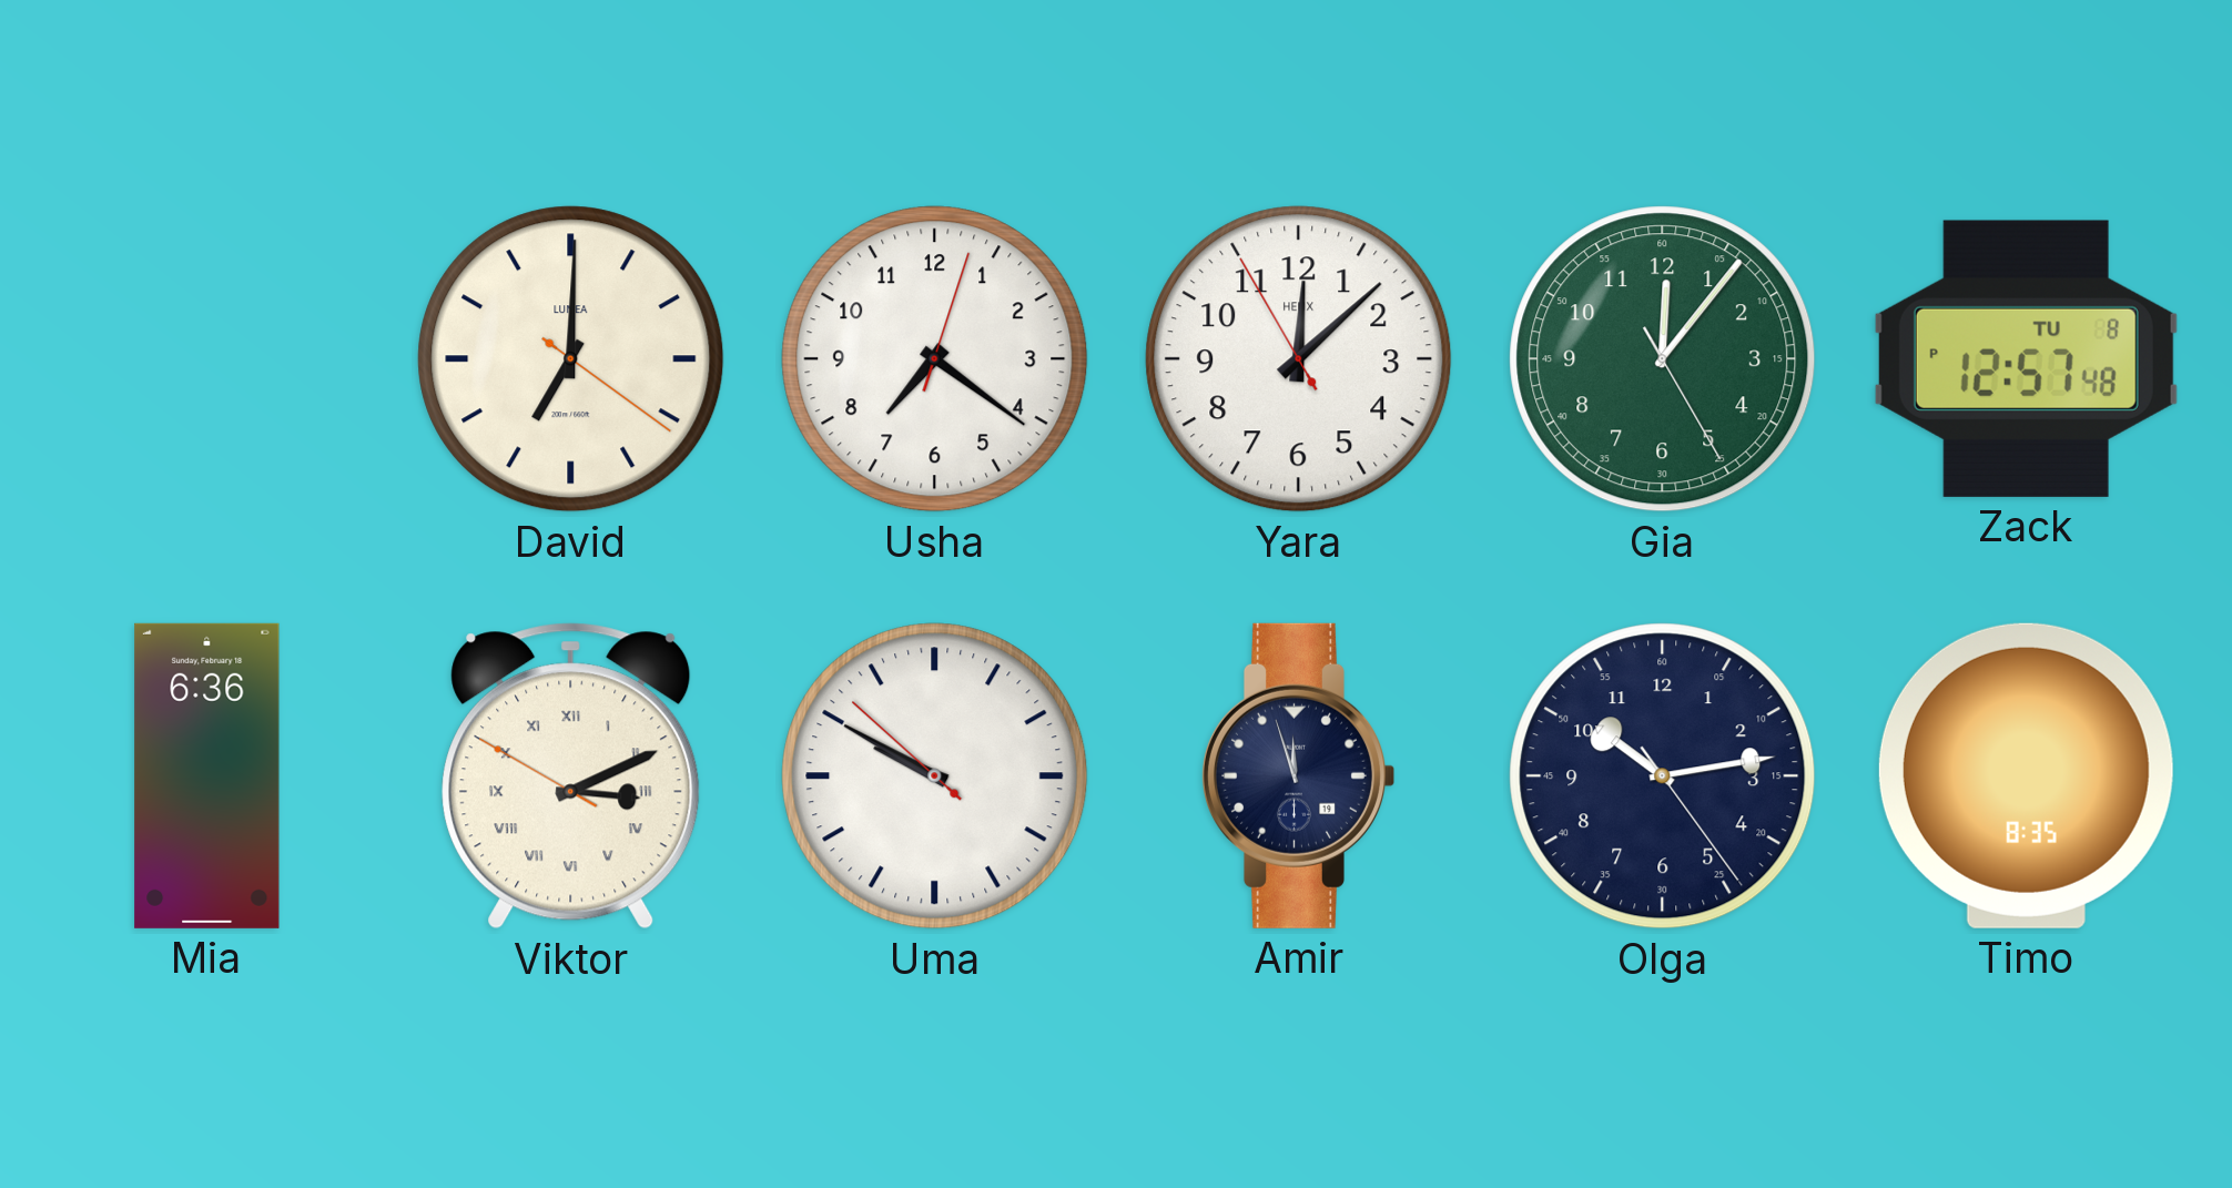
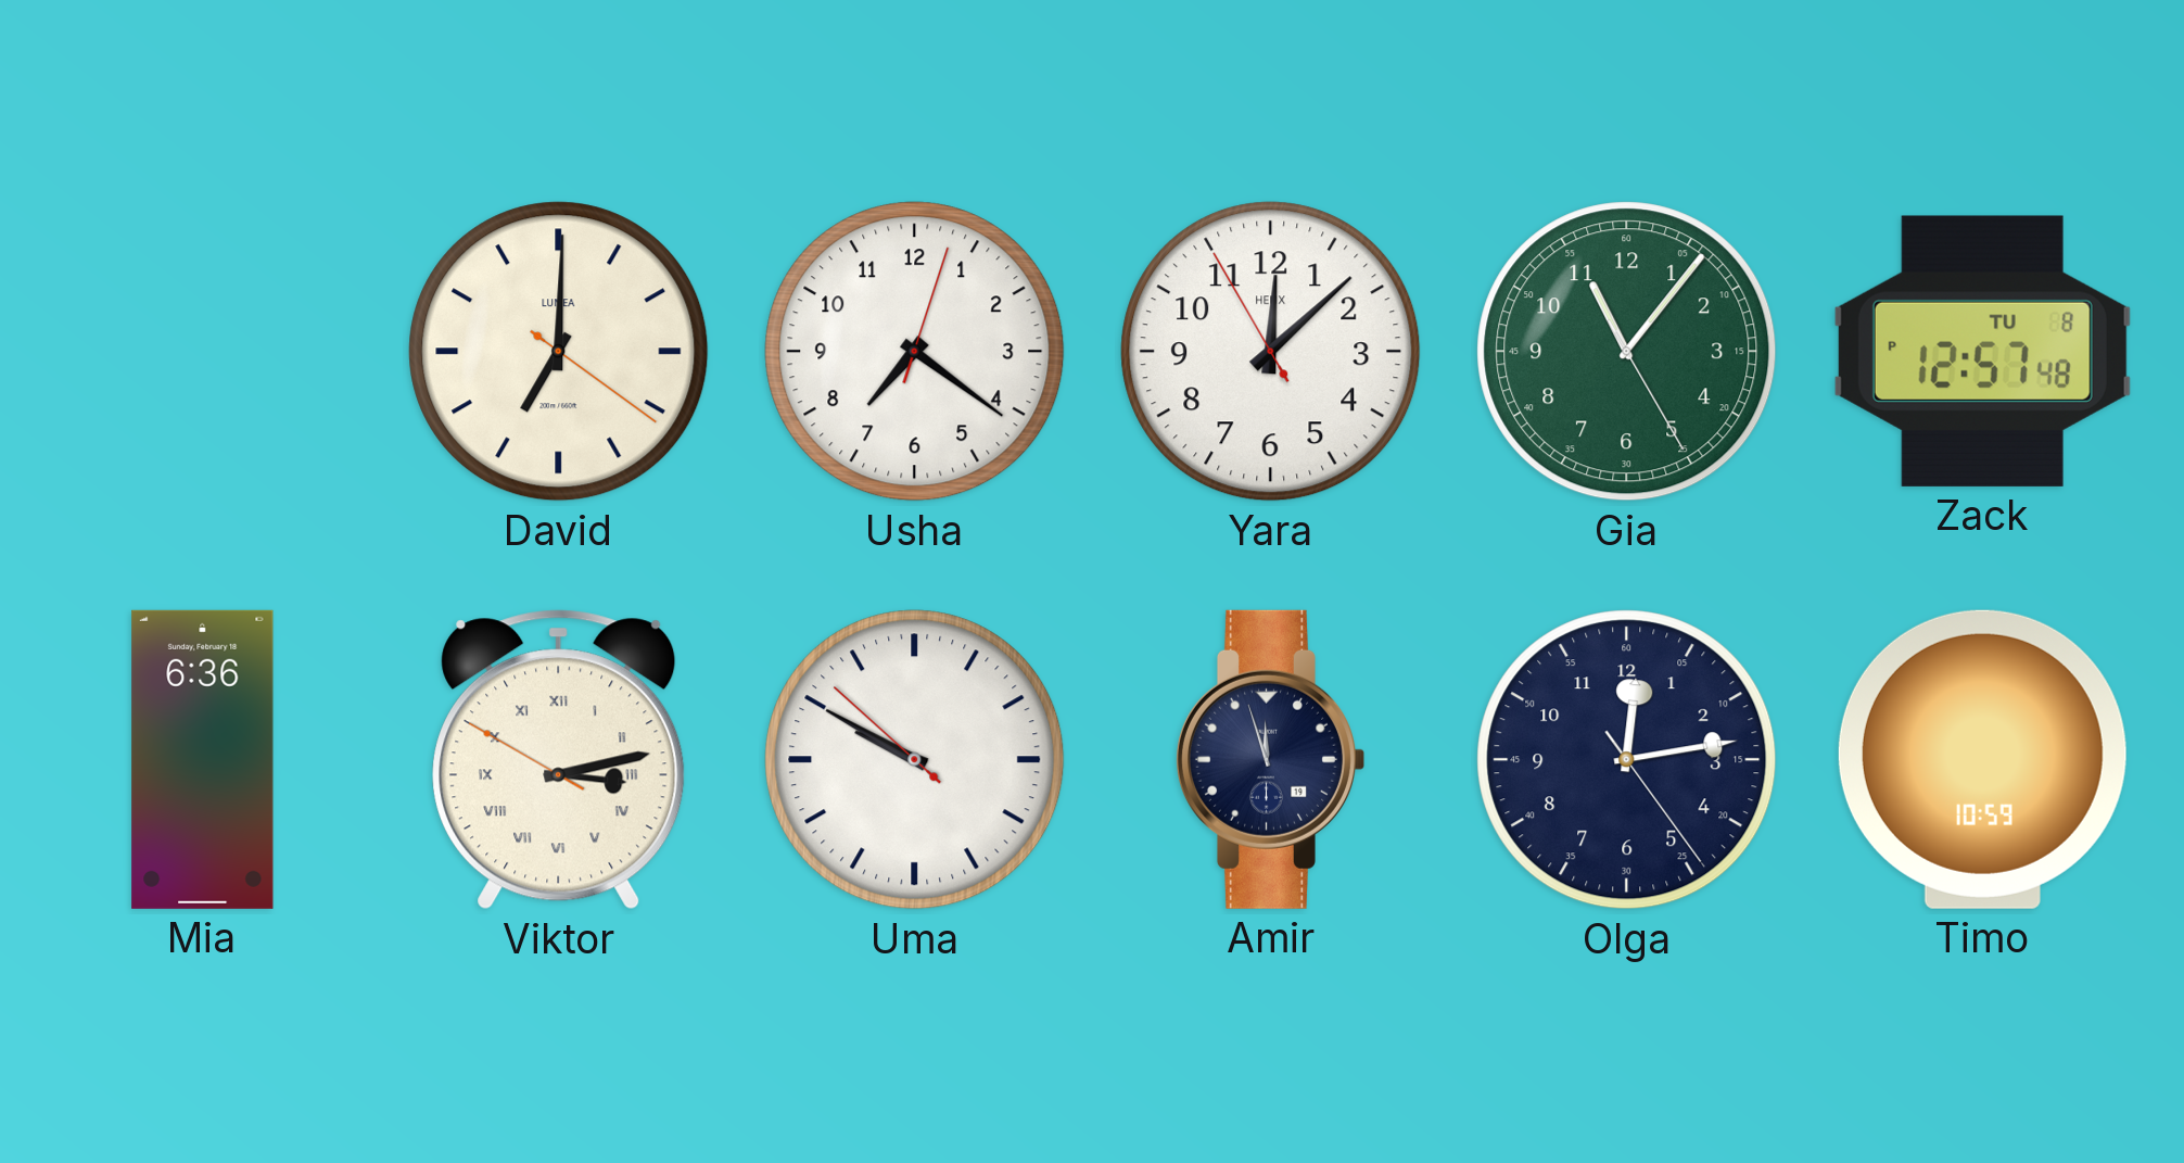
Gia: 12:06 -> 11:06
Viktor: 3:10 -> 3:12
Olga: 10:13 -> 12:13
Timo: 8:35 -> 10:59
